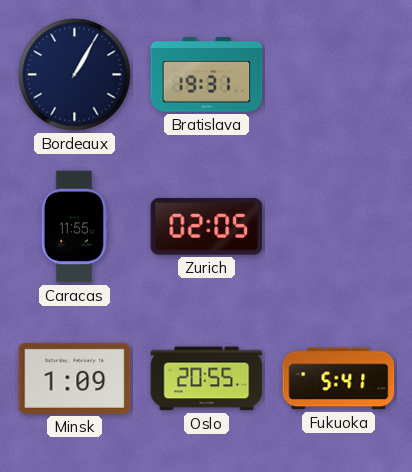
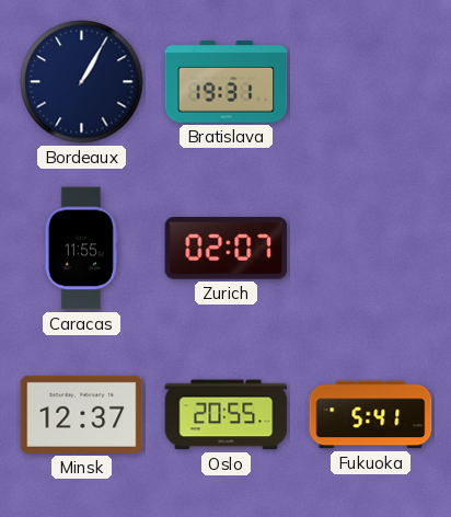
Zurich: 02:05 -> 02:07
Minsk: 1:09 -> 12:37
